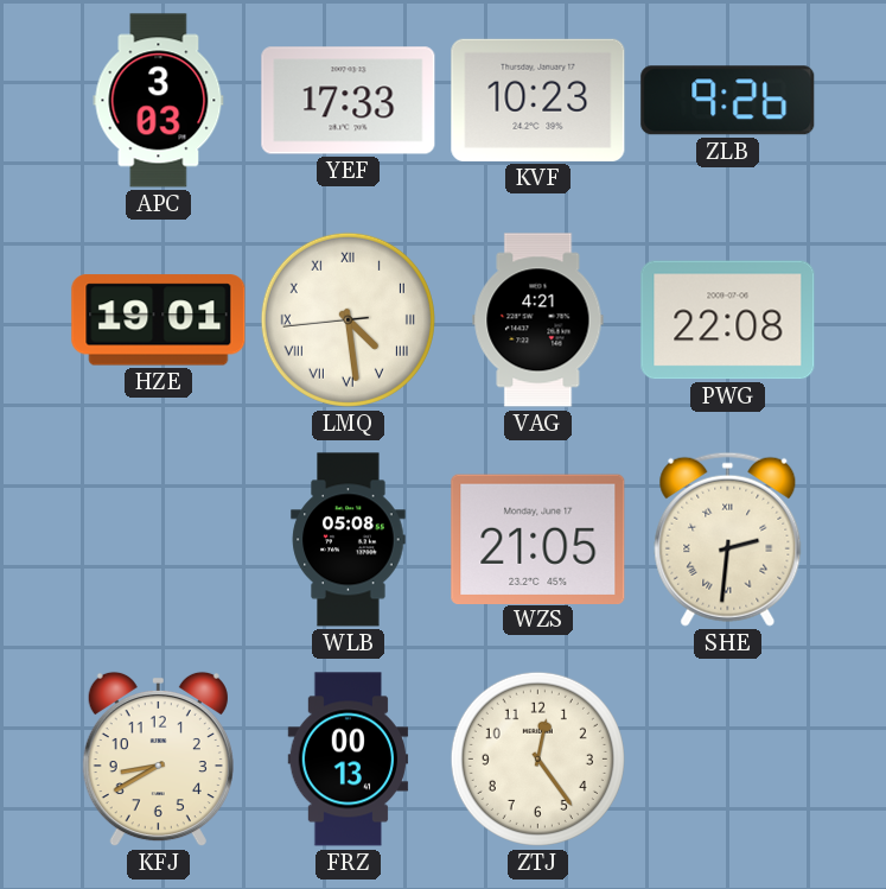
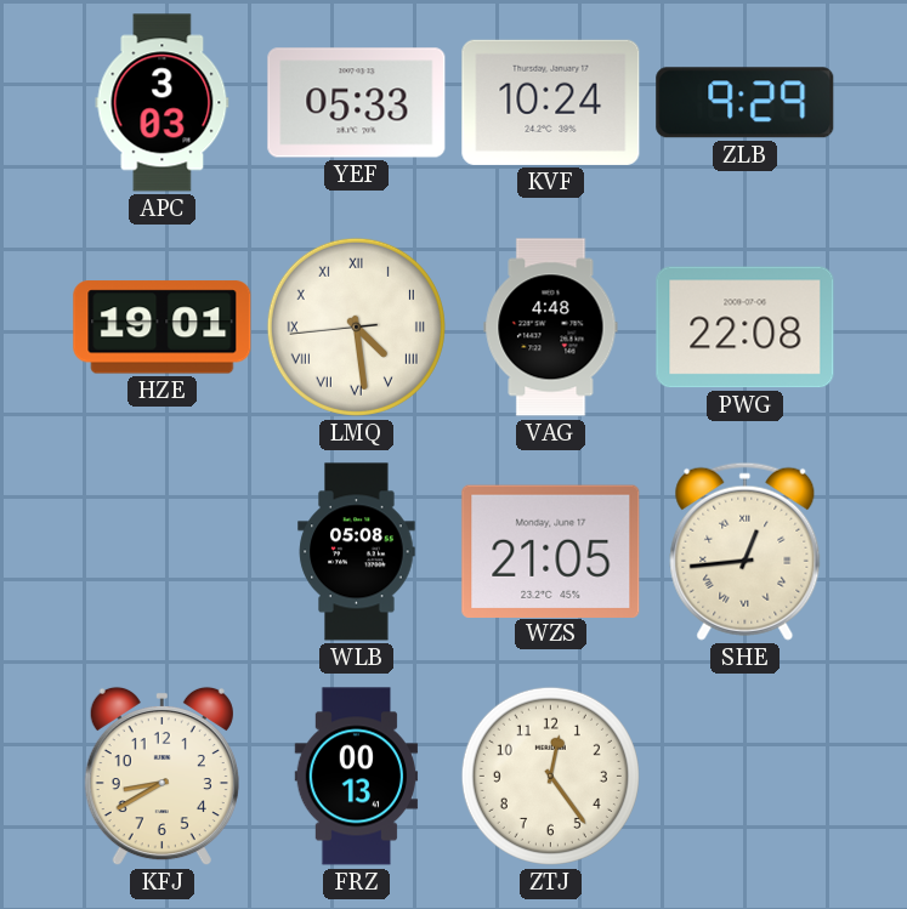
YEF: 17:33 -> 05:33
KVF: 10:23 -> 10:24
ZLB: 9:26 -> 9:29
VAG: 4:21 -> 4:48
SHE: 2:31 -> 12:44
